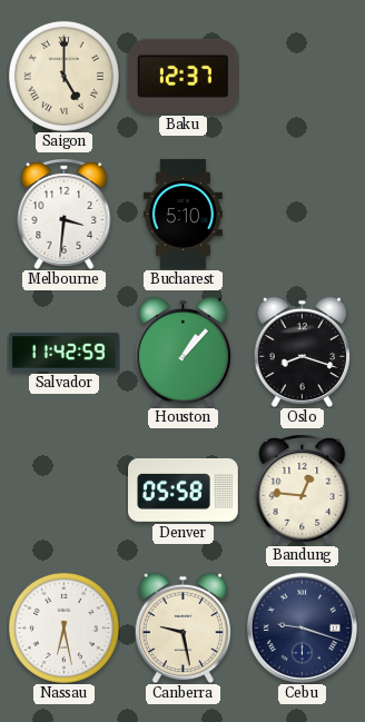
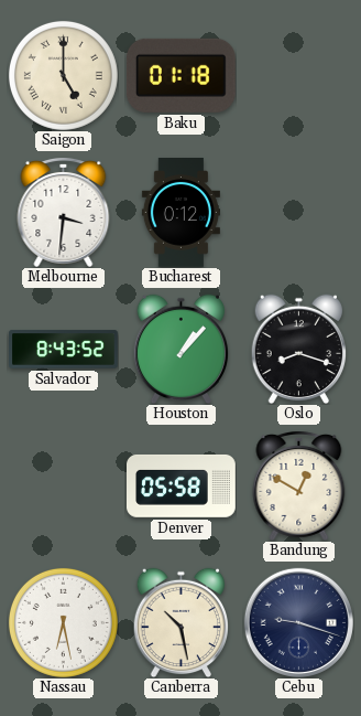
Baku: 12:37 -> 01:18
Bucharest: 5:10 -> 0:12
Salvador: 11:42 -> 8:43
Bandung: 12:46 -> 12:50
Canberra: 9:28 -> 10:28
